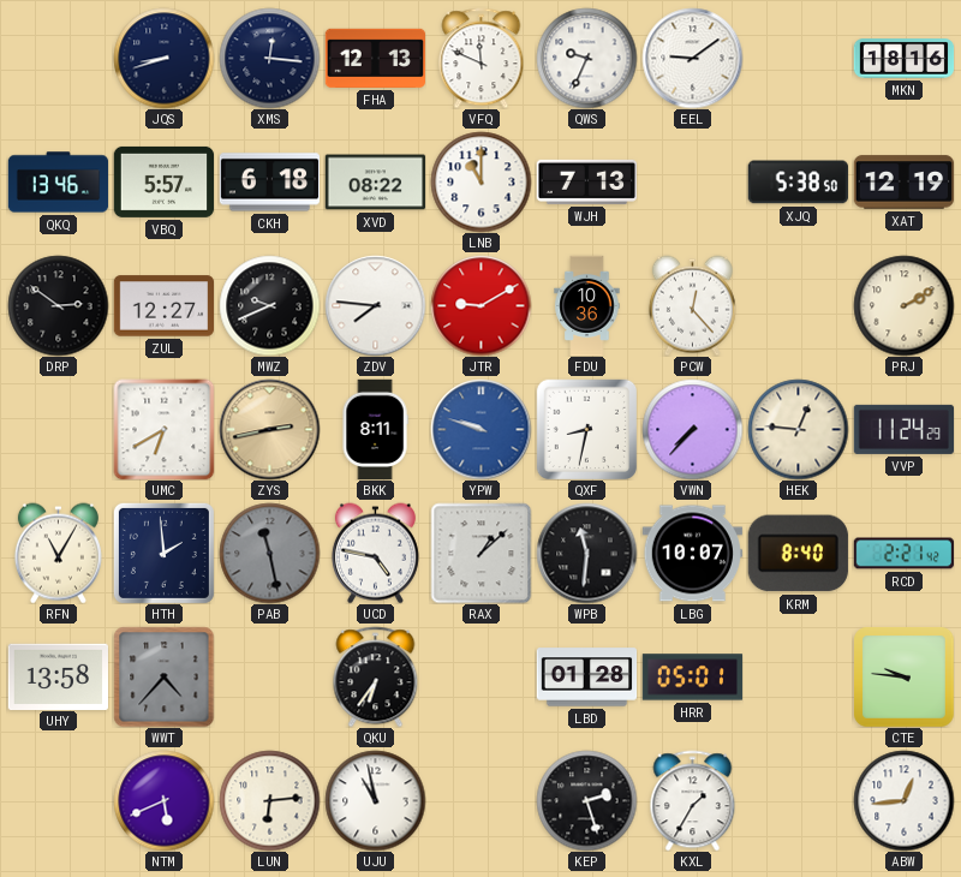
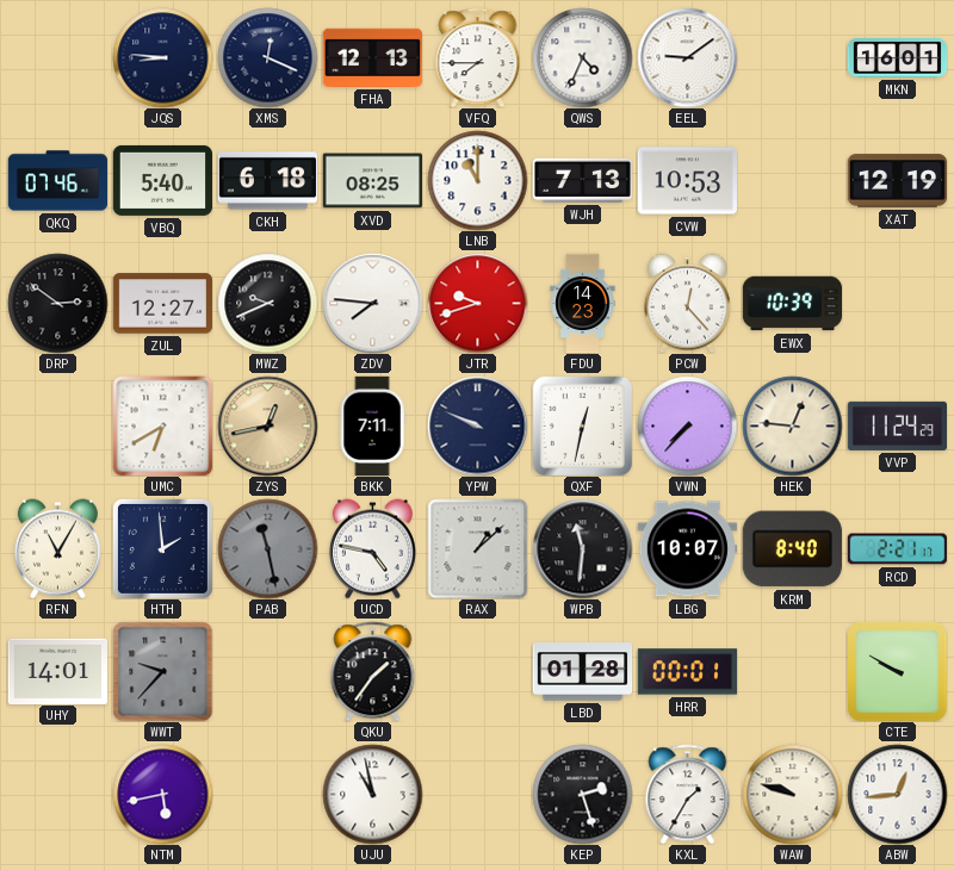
JQS: 8:42 -> 8:46
XMS: 12:16 -> 12:19
VFQ: 11:49 -> 7:45
QWS: 9:34 -> 4:34
MKN: 18:16 -> 16:01
QKQ: 13:46 -> 07:46
VBQ: 5:57 -> 5:40
XVD: 08:22 -> 08:25
CVW: none -> 10:53
XJQ: 5:38 -> none
JTR: 9:10 -> 9:42
FDU: 10:36 -> 14:23
EWX: none -> 10:39
PRJ: 2:10 -> none
ZYS: 2:43 -> 12:43
BKK: 8:11 -> 7:11
YPW: 9:48 -> 9:49
YPW dial: blue -> navy
QXF: 8:32 -> 12:32
RCD: 2:21:42 -> 2:21:17
UHY: 13:58 -> 14:01
WWT: 4:37 -> 9:37
QKU: 6:36 -> 1:36
HRR: 05:01 -> 00:01
CTE: 9:46 -> 9:50
NTM: 5:41 -> 5:43
LUN: 6:14 -> none
WAW: none -> 9:48
